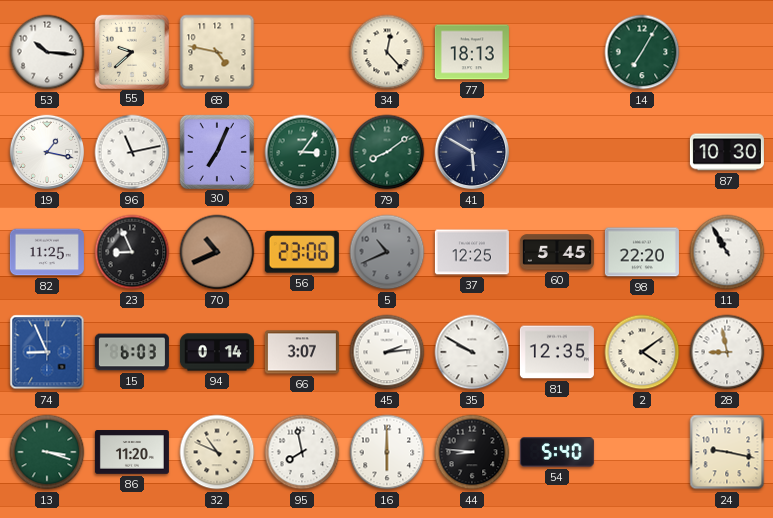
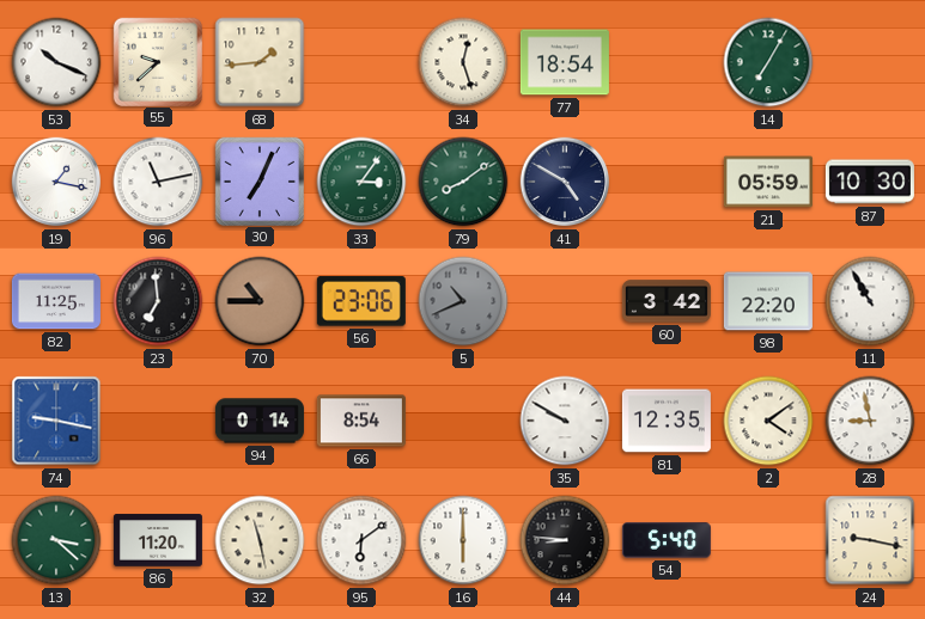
53: 10:16 -> 10:19
68: 4:47 -> 1:44
34: 12:23 -> 12:27
77: 18:13 -> 18:54
41: 5:50 -> 4:50
21: none -> 05:59
23: 8:56 -> 6:59
70: 10:41 -> 10:45
37: 12:25 -> none
60: 5:45 -> 3:42
74: 8:56 -> 9:17
15: 6:03 -> none
66: 3:07 -> 8:54
45: 2:14 -> none
13: 3:18 -> 3:22
32: 10:49 -> 11:28
95: 7:58 -> 6:09
